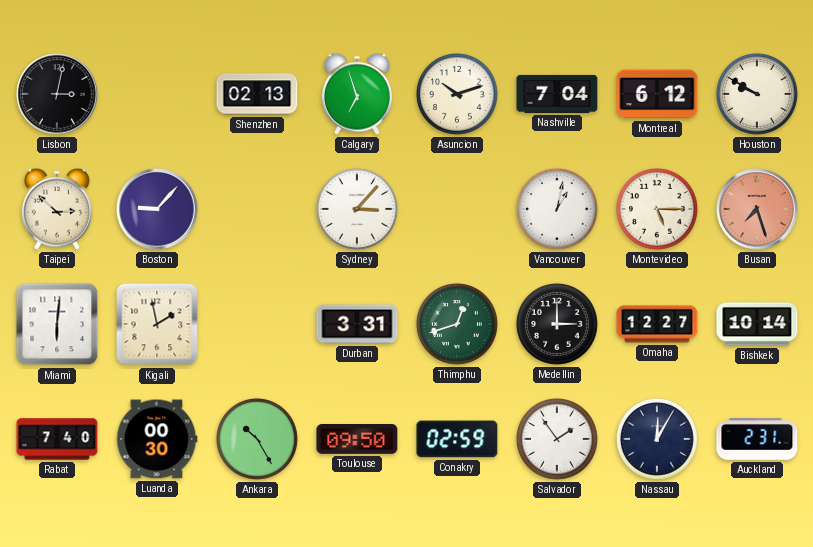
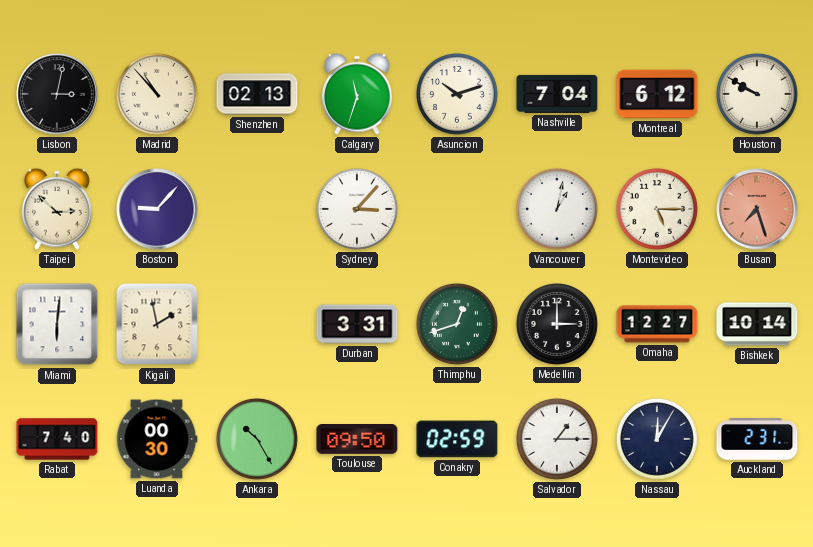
Madrid: none -> 10:53
Calgary: 6:57 -> 11:33
Salvador: 1:54 -> 1:15
